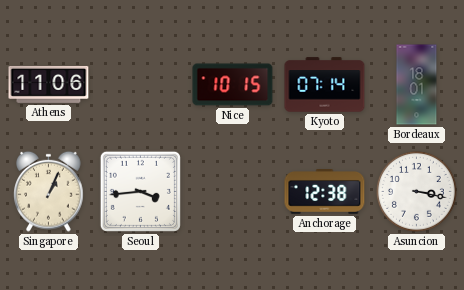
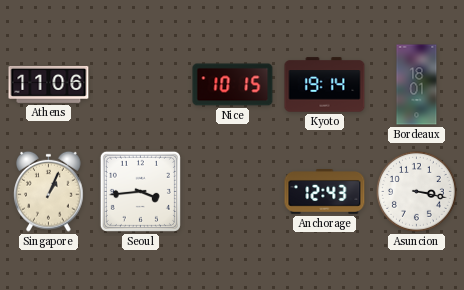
Kyoto: 07:14 -> 19:14
Anchorage: 12:38 -> 12:43
